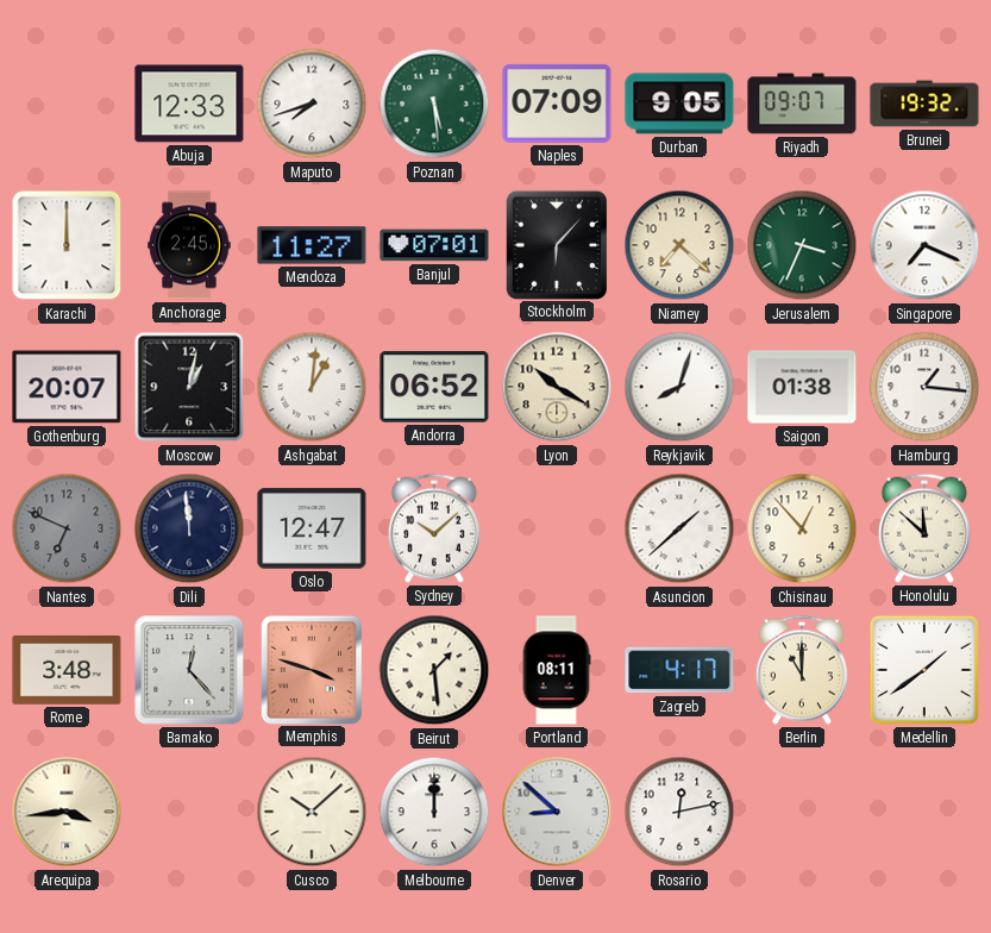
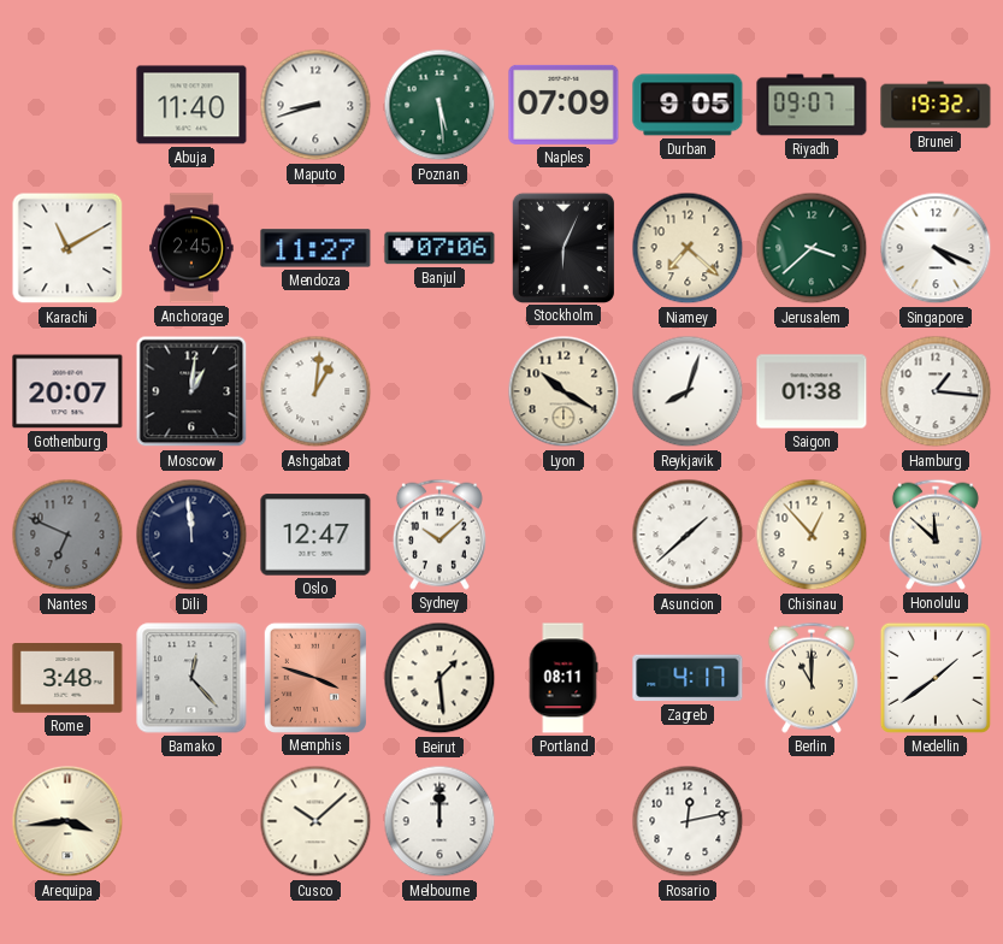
Abuja: 12:33 -> 11:40
Maputo: 7:42 -> 8:42
Karachi: 12:00 -> 11:10
Banjul: 07:01 -> 07:06
Stockholm: 6:07 -> 6:04
Jerusalem: 3:34 -> 3:38
Singapore: 7:19 -> 4:19
Moscow: 1:02 -> 1:01
Andorra: 06:52 -> none
Denver: 8:52 -> none
